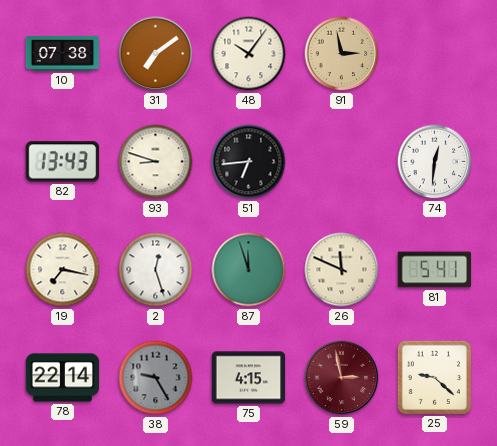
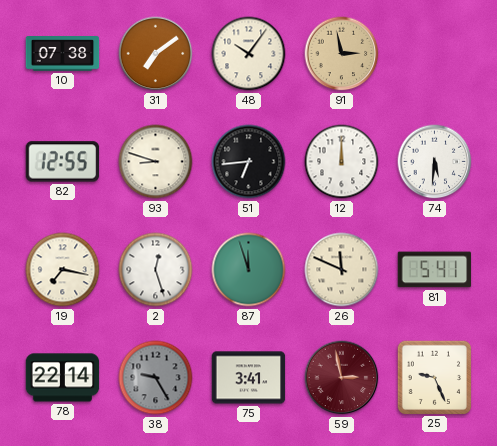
82: 13:43 -> 12:55
12: none -> 12:00
74: 12:31 -> 5:31
75: 4:15 -> 3:41
25: 9:22 -> 9:26
